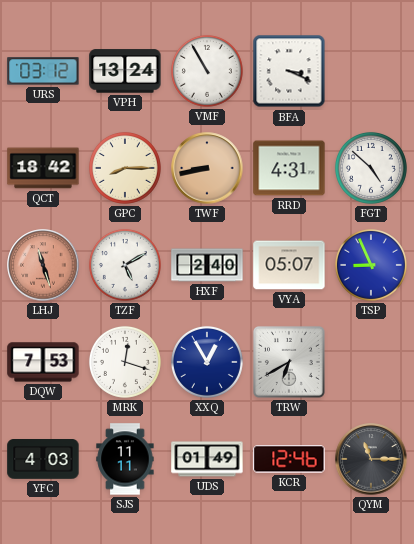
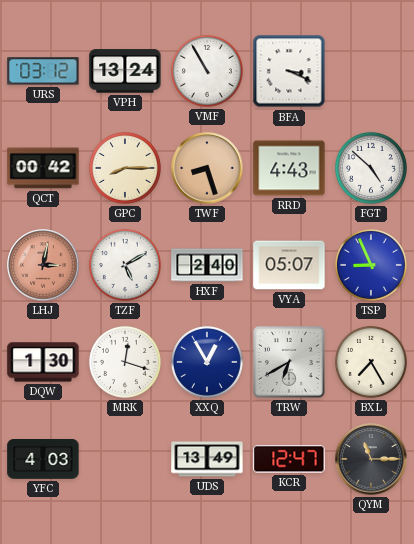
QCT: 18:42 -> 00:42
TWF: 8:43 -> 8:27
RRD: 4:31 -> 4:43
LHJ: 11:27 -> 3:02
DQW: 7:53 -> 1:30
BXL: none -> 7:25
SJS: 11:11 -> none
UDS: 01:49 -> 13:49
KCR: 12:46 -> 12:47
